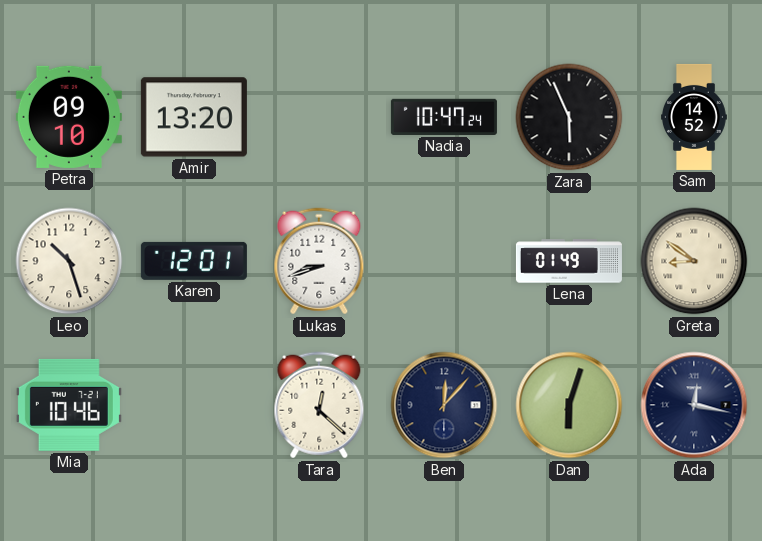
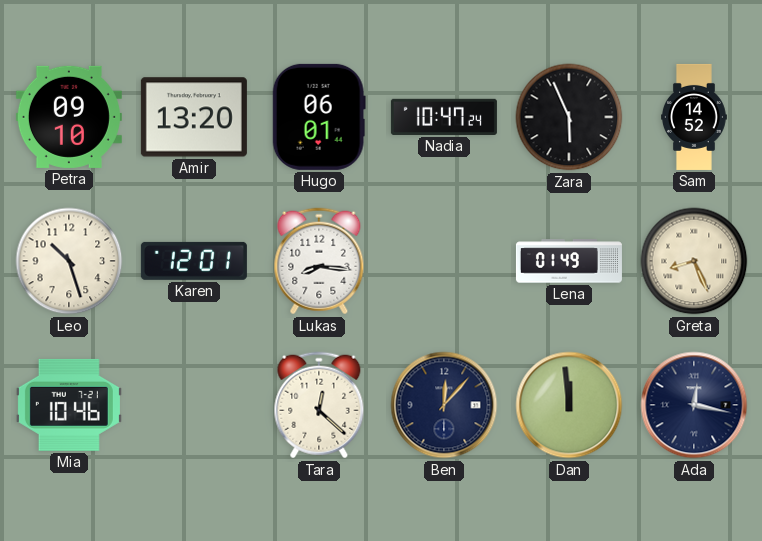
Hugo: none -> 06:01
Lukas: 8:42 -> 8:16
Greta: 8:51 -> 8:26
Dan: 6:03 -> 11:59
